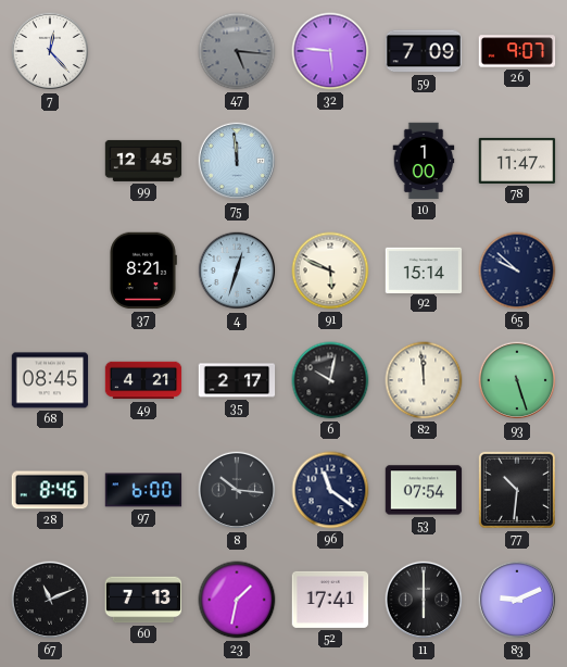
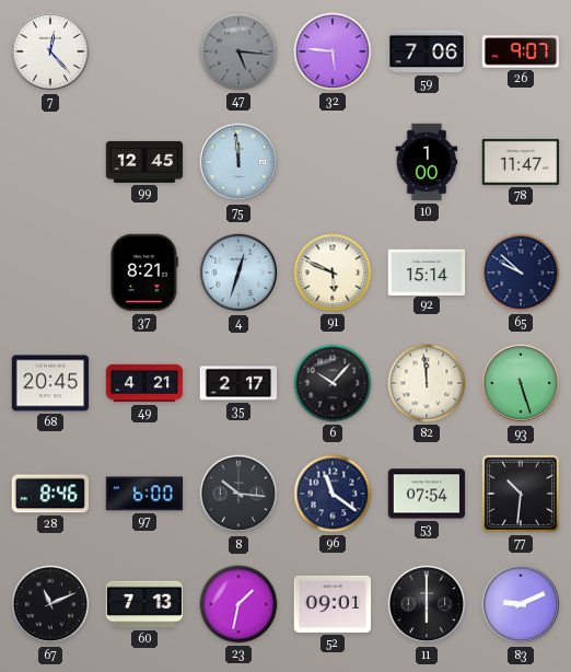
59: 7:09 -> 7:06
68: 08:45 -> 20:45
6: 10:02 -> 10:07
52: 17:41 -> 09:01
